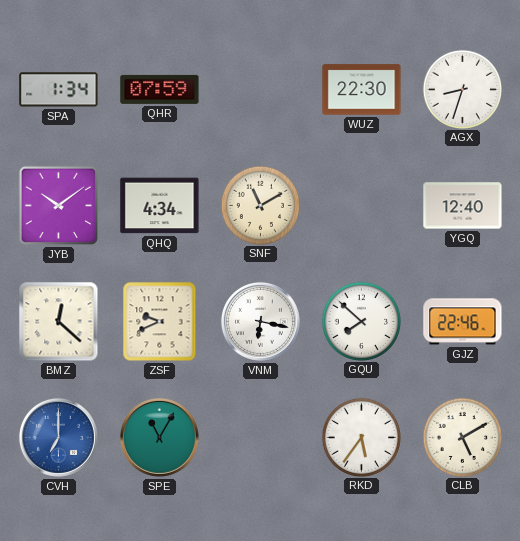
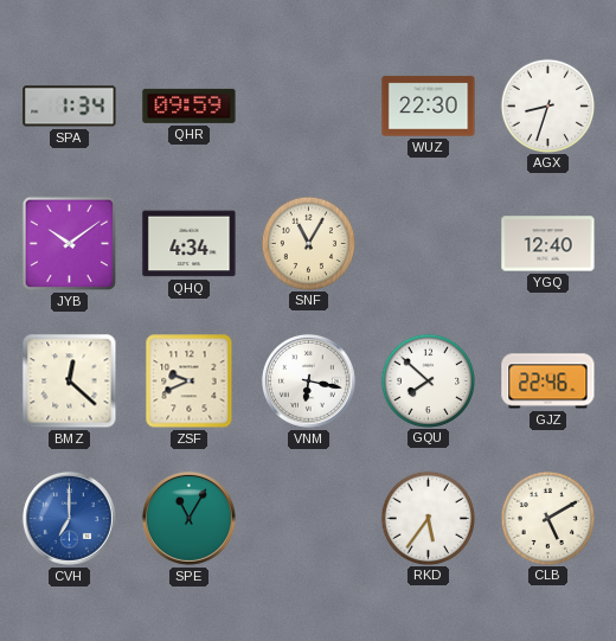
QHR: 07:59 -> 09:59
SNF: 11:10 -> 11:05
